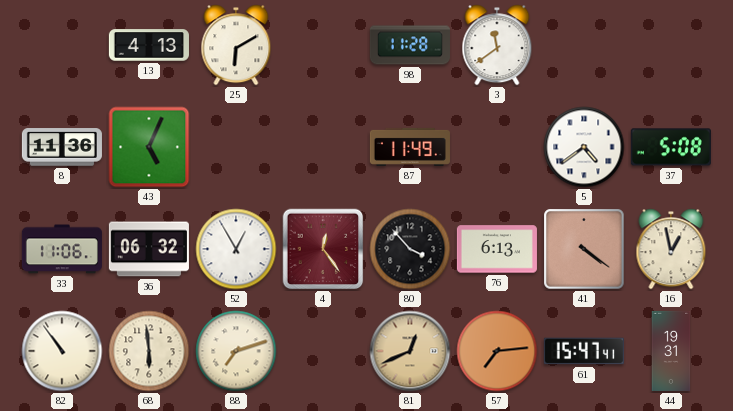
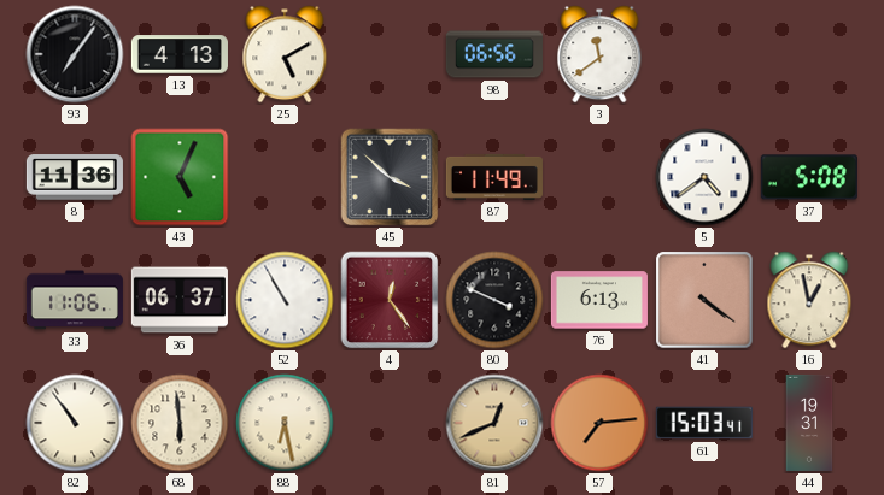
93: none -> 7:06
25: 6:10 -> 5:10
98: 11:28 -> 06:56
45: none -> 3:52
36: 06:32 -> 06:37
52: 12:55 -> 10:55
80: 3:53 -> 3:49
88: 7:12 -> 6:28
61: 15:47 -> 15:03
